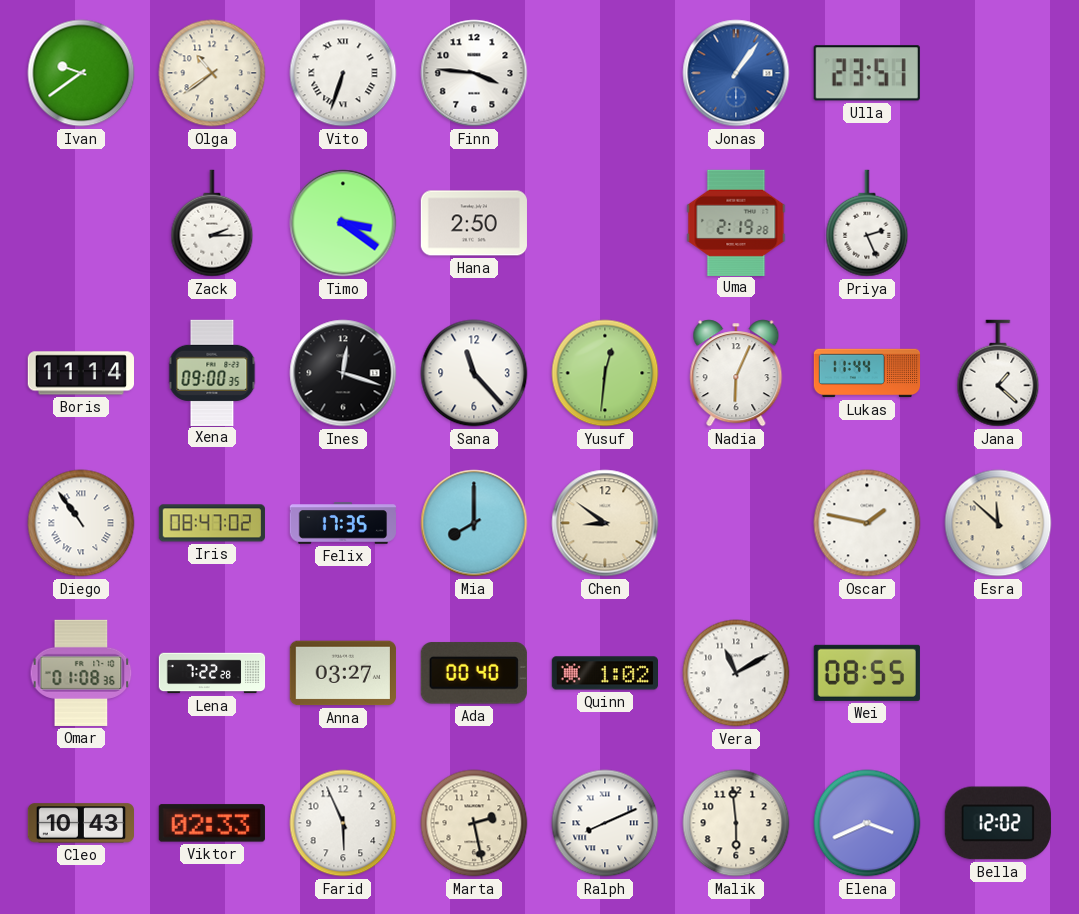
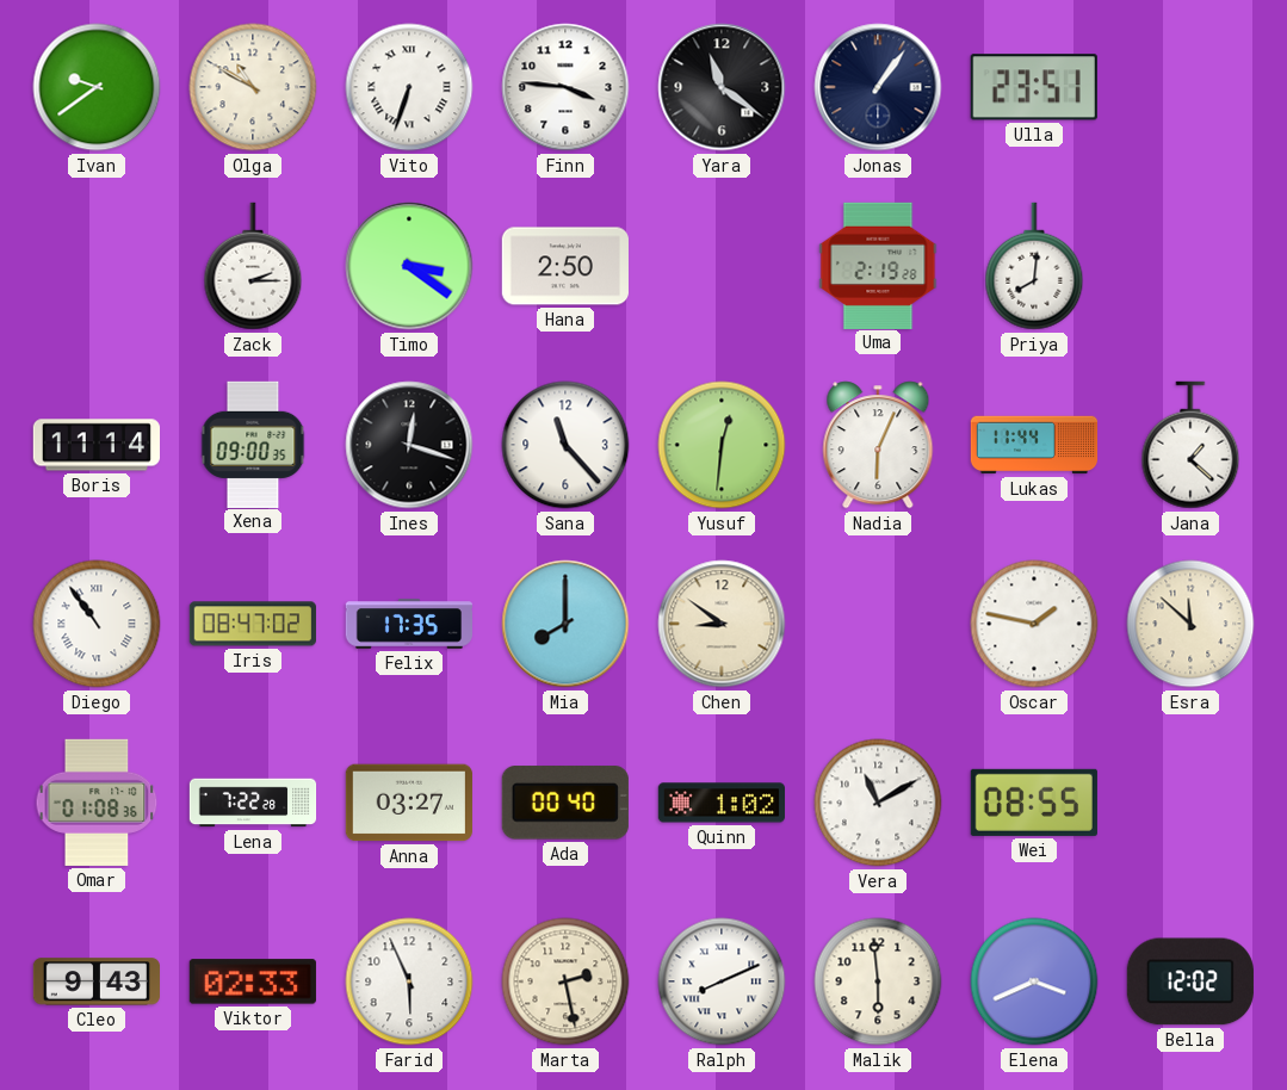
Olga: 10:39 -> 10:50
Yara: none -> 11:21
Jonas dial: blue -> navy
Priya: 2:26 -> 8:01
Cleo: 10:43 -> 9:43
